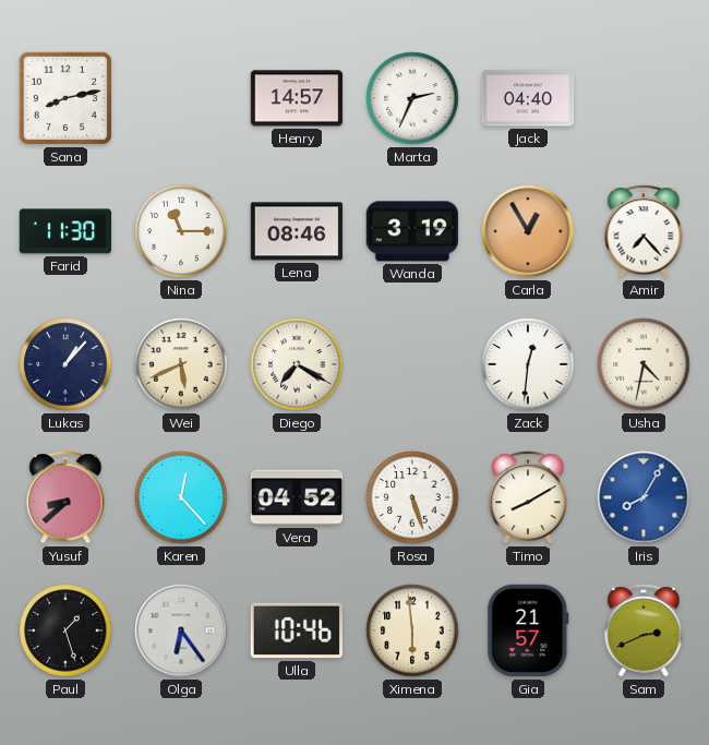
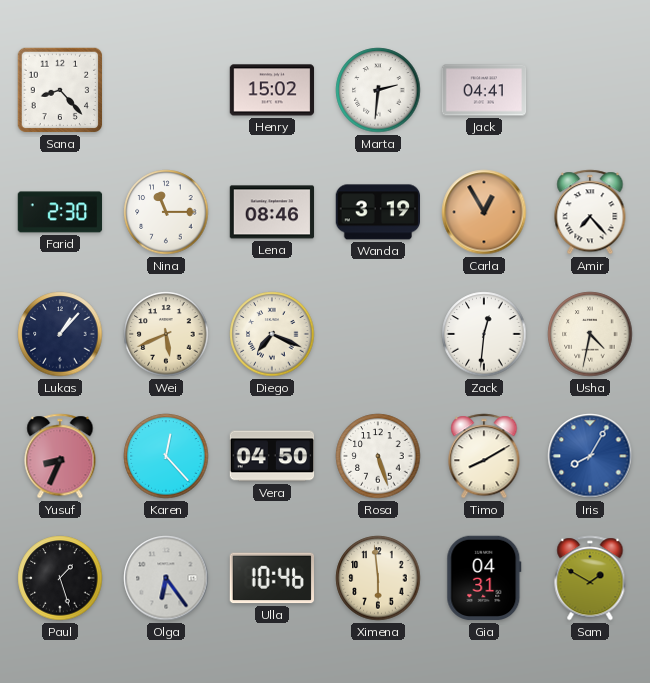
Sana: 8:13 -> 8:23
Henry: 14:57 -> 15:02
Marta: 2:34 -> 2:31
Jack: 04:40 -> 04:41
Farid: 11:30 -> 2:30
Diego: 7:20 -> 7:19
Yusuf: 8:38 -> 8:34
Vera: 04:52 -> 04:50
Gia: 21:57 -> 04:31
Sam: 2:41 -> 1:50
